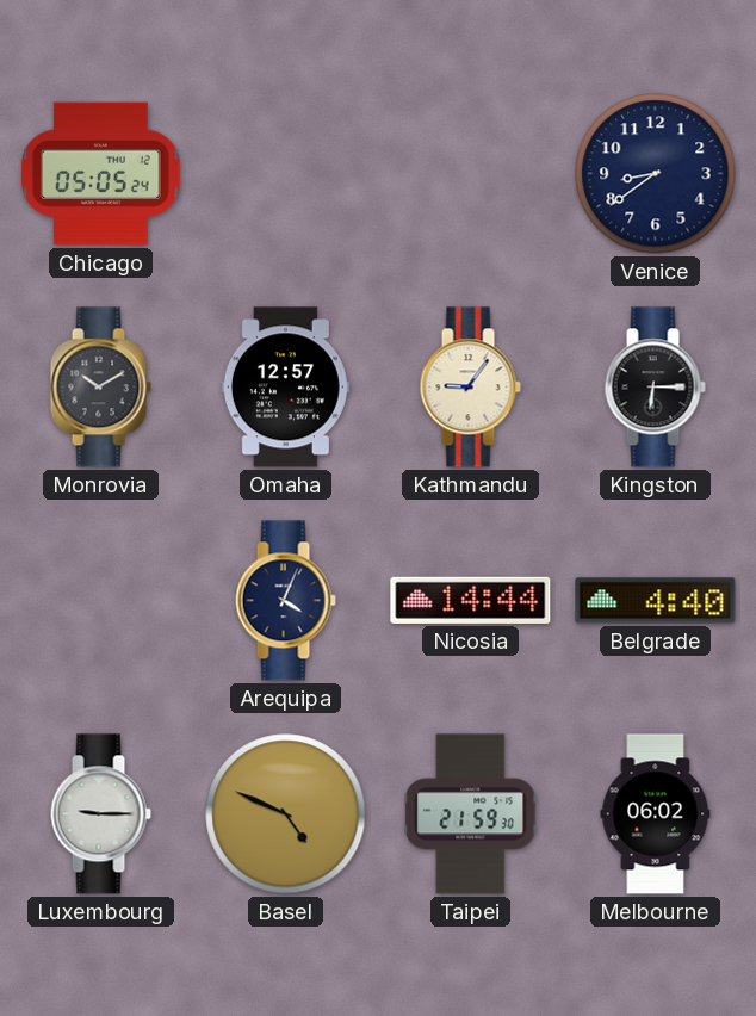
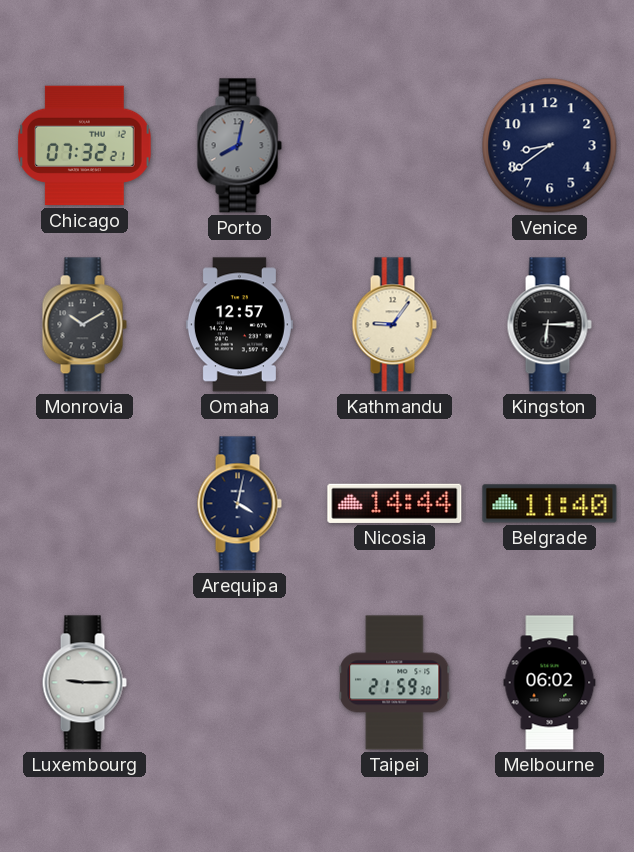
Chicago: 05:05 -> 07:32
Porto: none -> 8:02
Arequipa: 4:04 -> 4:02
Belgrade: 4:40 -> 11:40
Basel: 4:49 -> none
